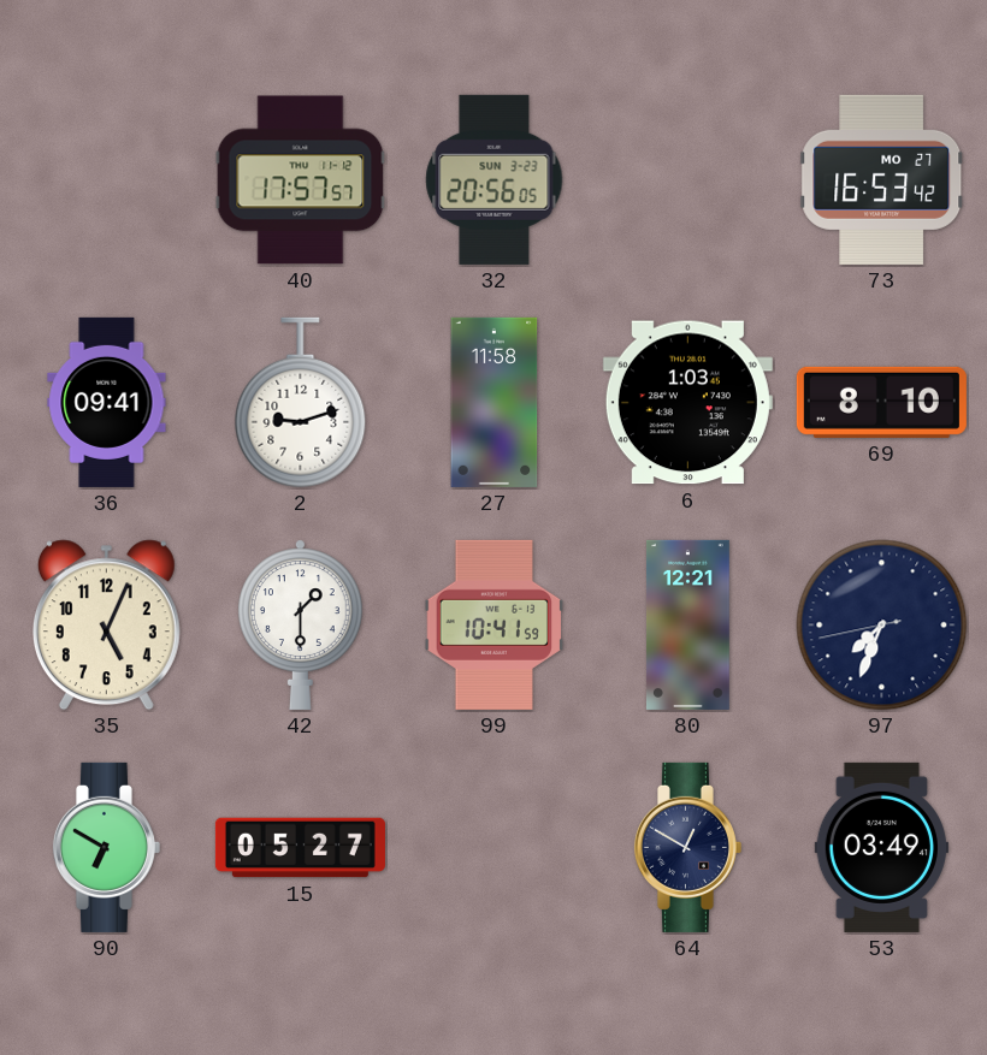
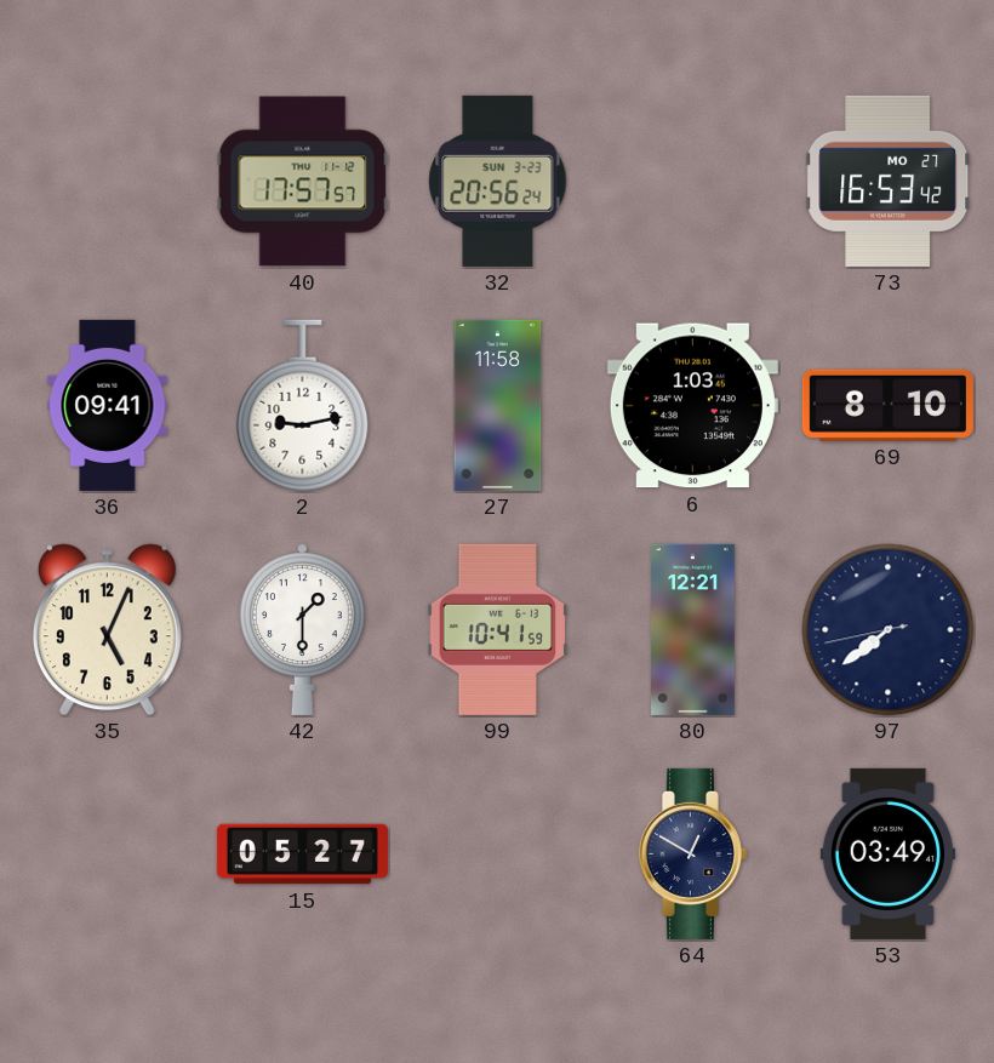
32: 20:56:05 -> 20:56:24
2: 9:12 -> 9:13
97: 7:33 -> 7:38
90: 6:50 -> none
